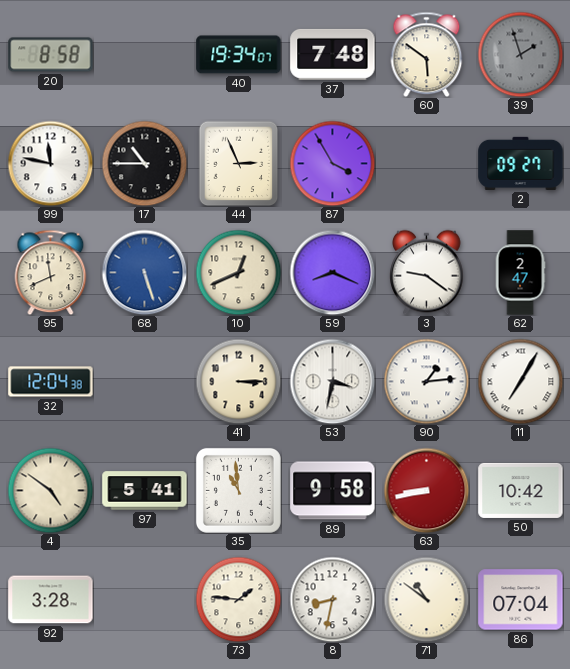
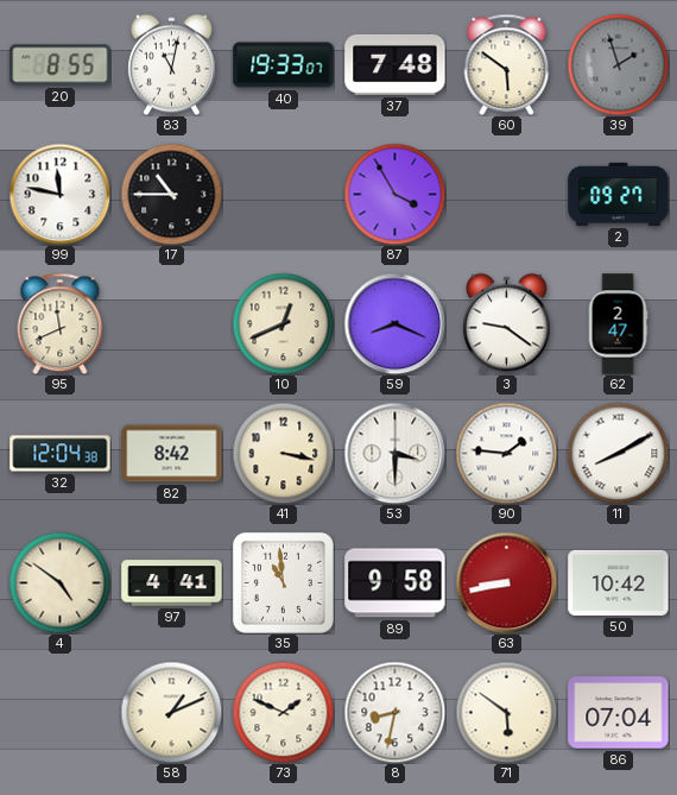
20: 8:58 -> 8:55
83: none -> 11:02
40: 19:34 -> 19:33
44: 2:56 -> none
68: 5:27 -> none
82: none -> 8:42
41: 3:15 -> 3:17
53: 3:32 -> 3:30
90: 1:14 -> 1:46
11: 7:05 -> 8:10
97: 5:41 -> 4:41
92: 3:28 -> none
58: none -> 1:11
73: 1:46 -> 1:49
71: 10:51 -> 5:51
